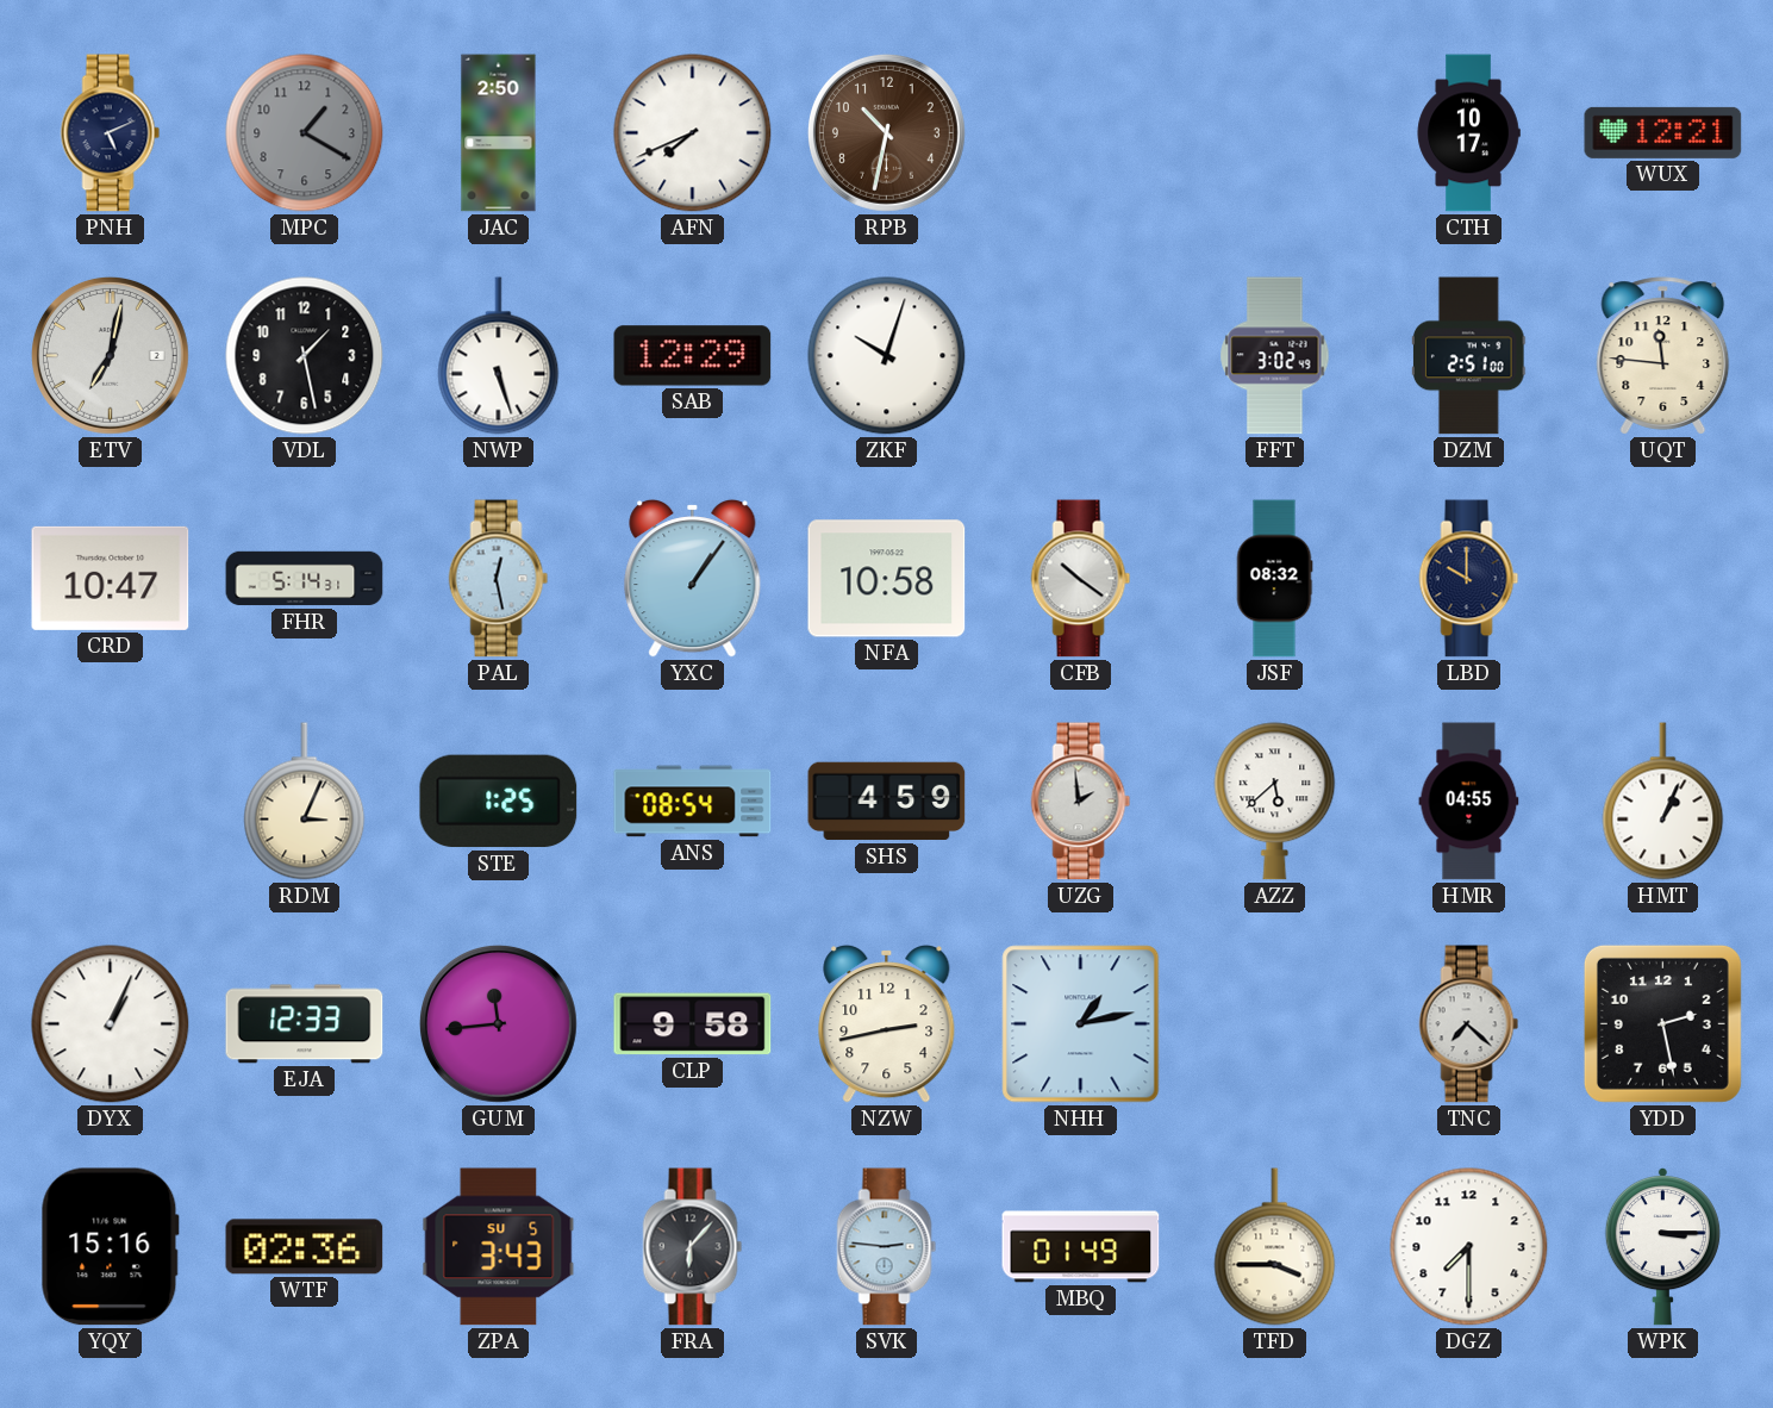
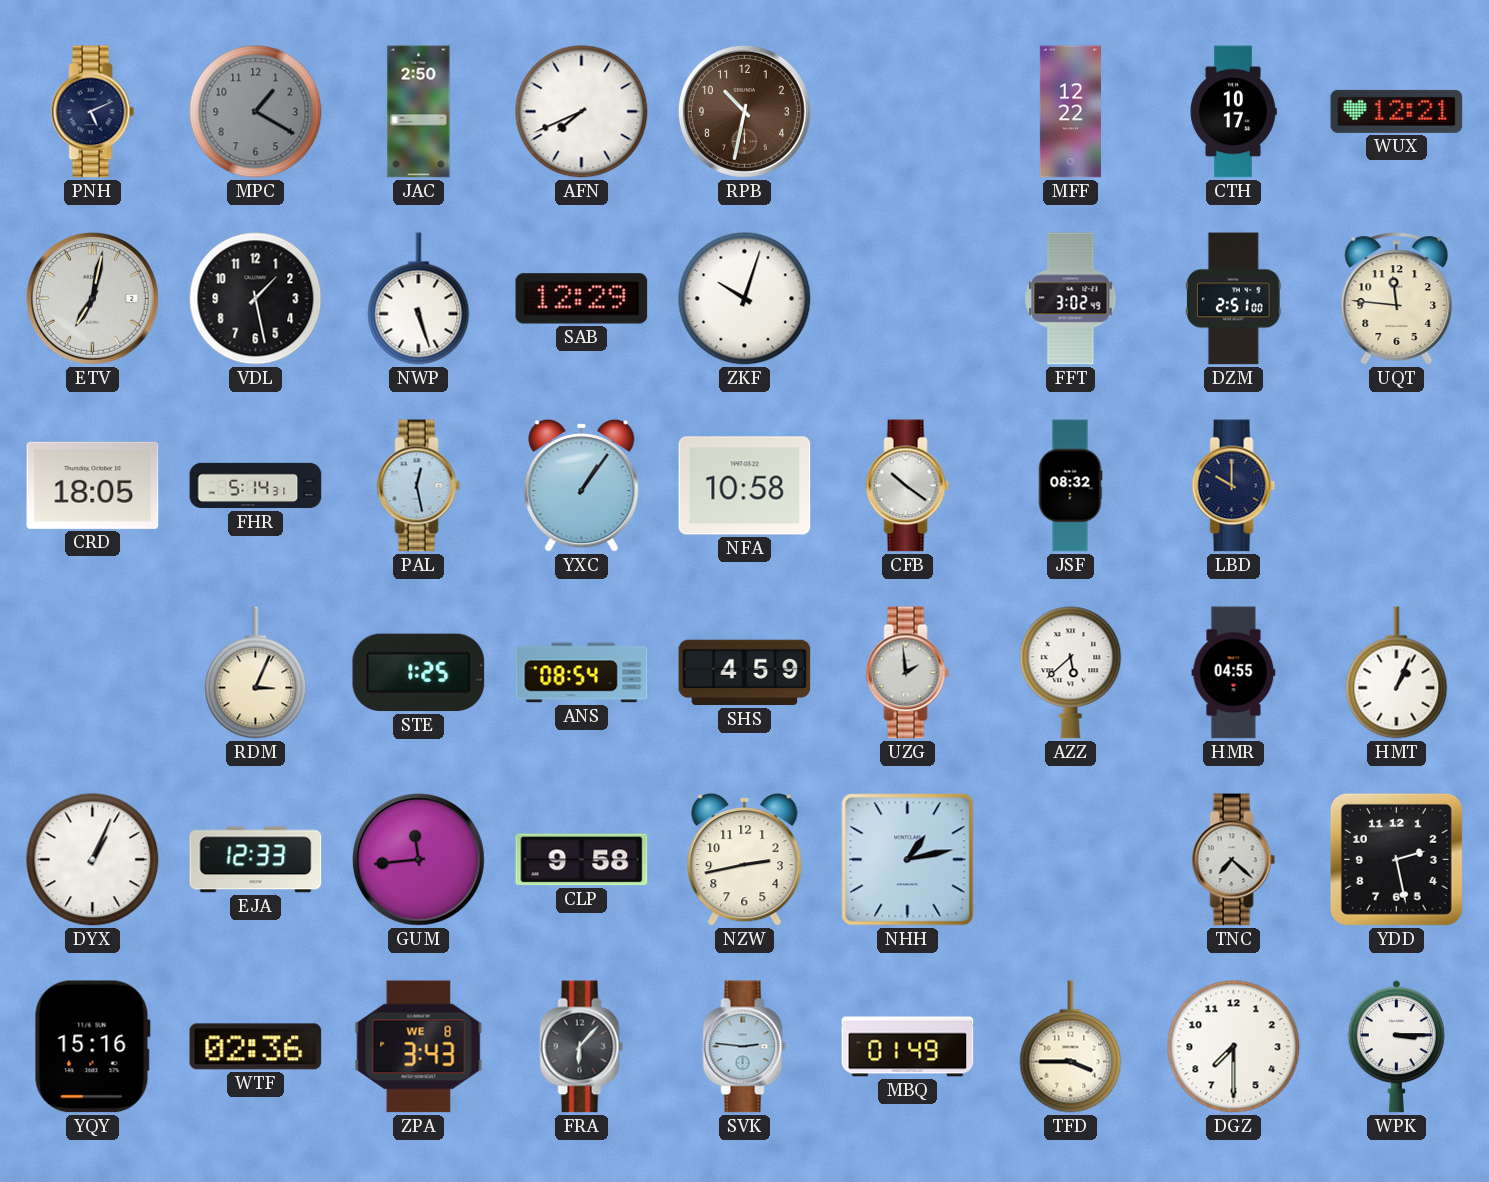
MFF: none -> 12:22
CRD: 10:47 -> 18:05
ZPA date: SU 5 -> WE 8
